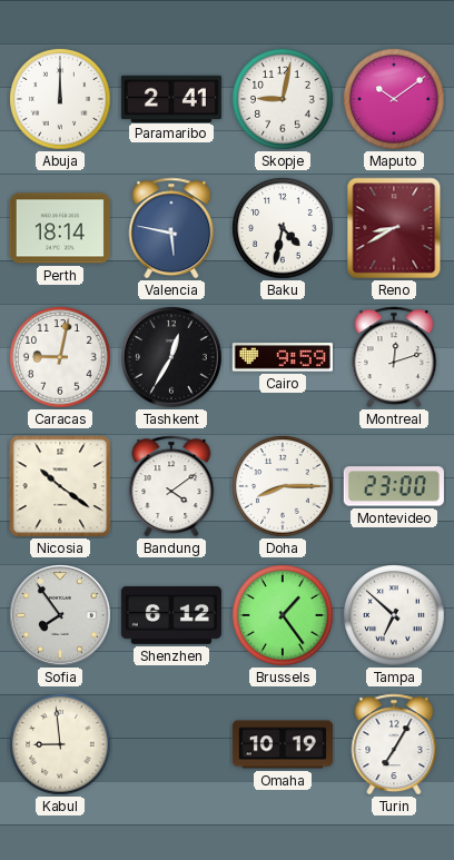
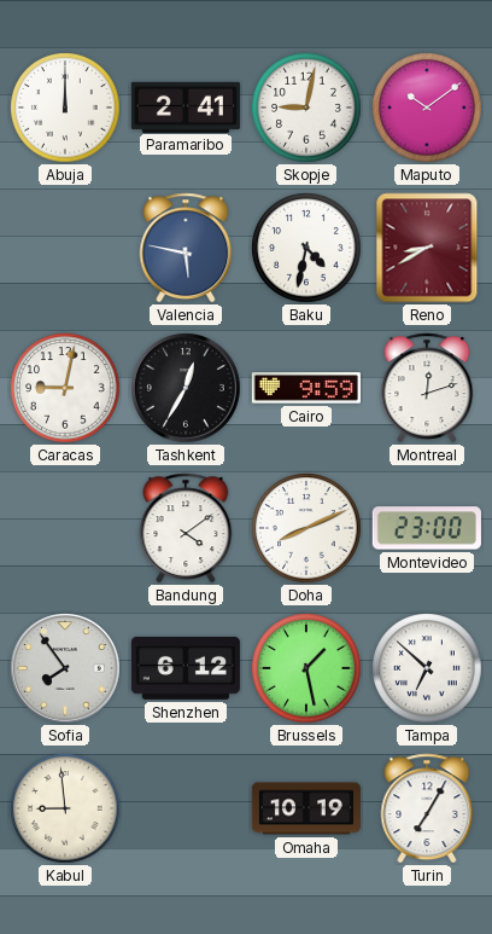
Perth: 18:14 -> none
Nicosia: 10:21 -> none
Doha: 8:15 -> 8:11
Brussels: 1:24 -> 1:28
